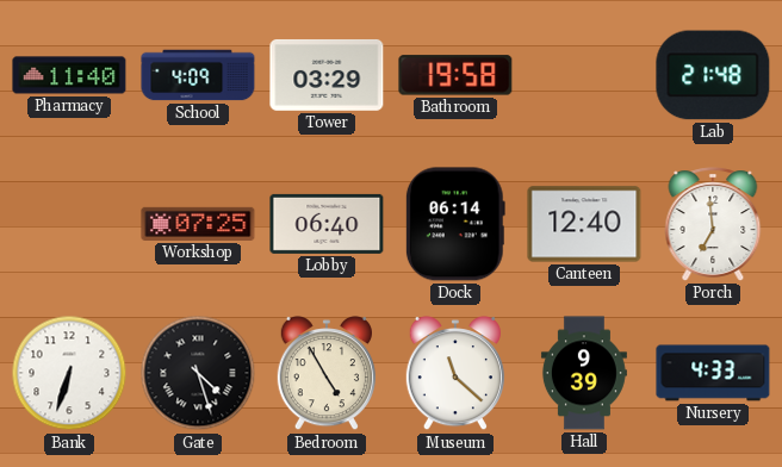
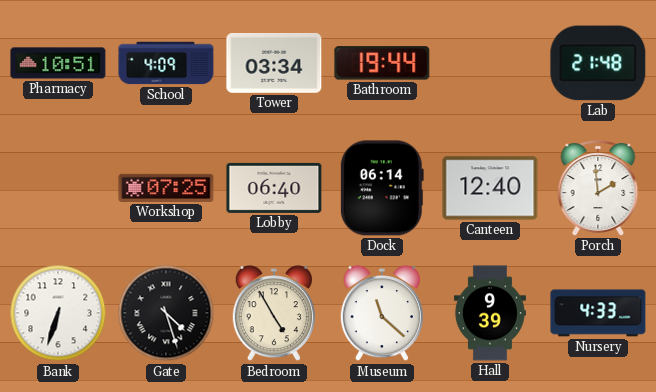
Pharmacy: 11:40 -> 10:51
Tower: 03:29 -> 03:34
Bathroom: 19:58 -> 19:44
Porch: 6:59 -> 1:59
